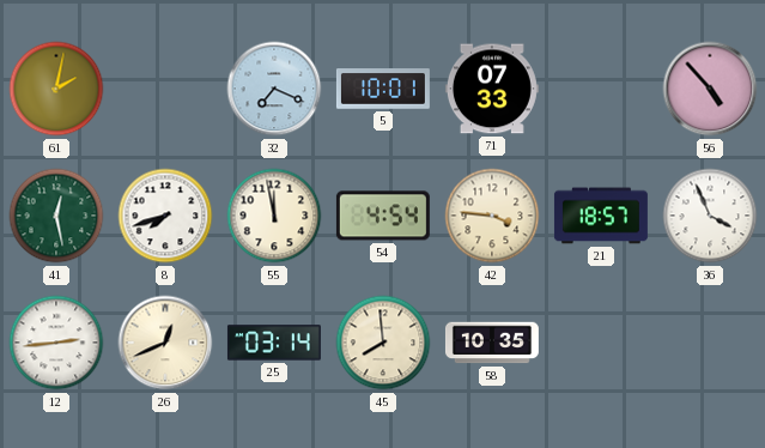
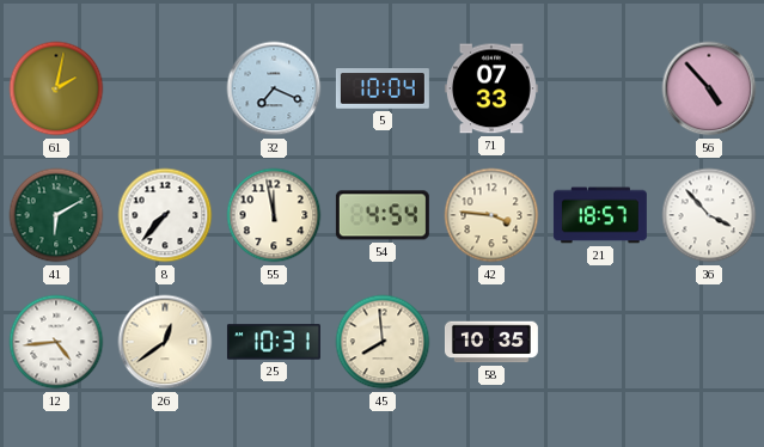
5: 10:01 -> 10:04
41: 12:28 -> 6:10
8: 7:42 -> 7:37
36: 3:56 -> 3:53
12: 2:44 -> 4:44
26: 12:41 -> 12:39
25: 03:14 -> 10:31
